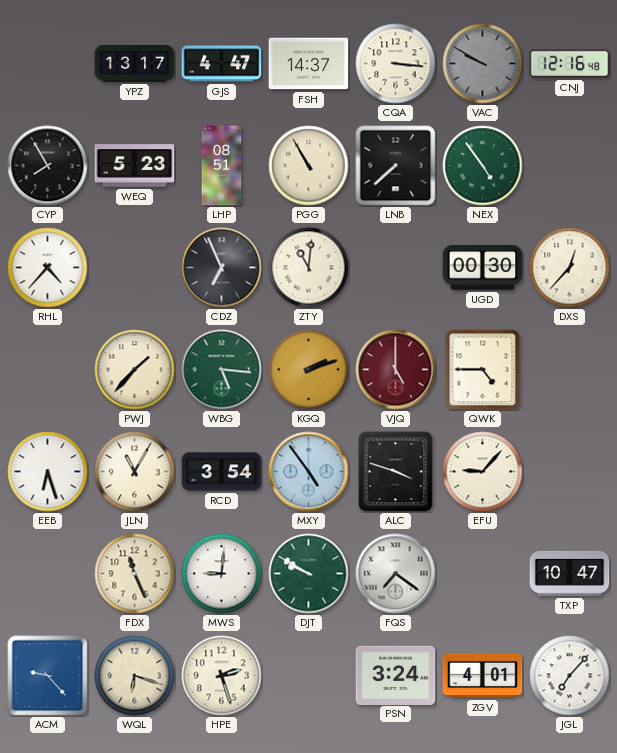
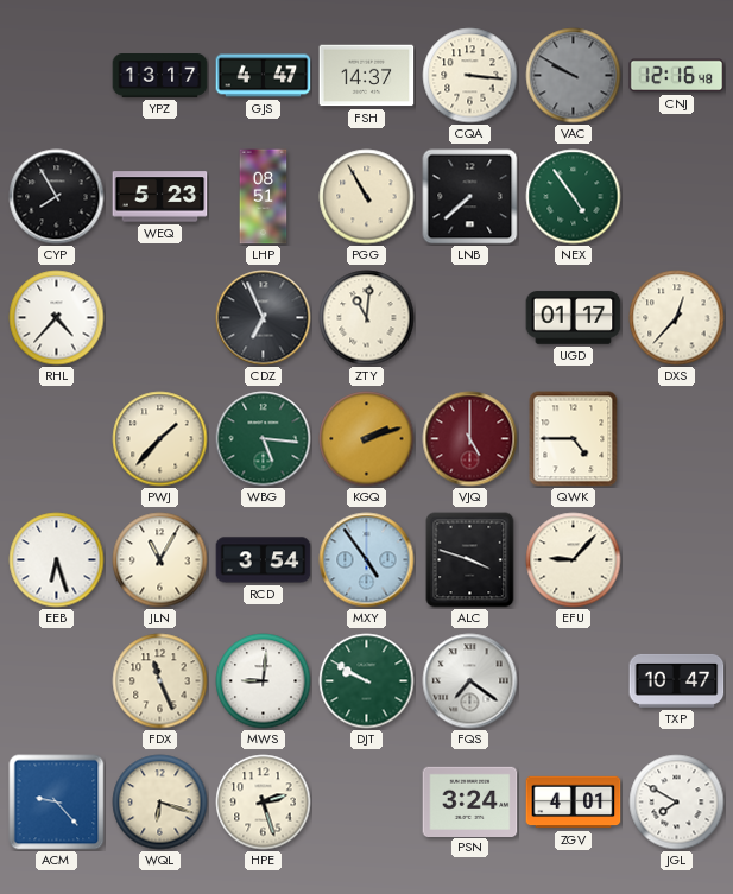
UGD: 00:30 -> 01:17
JGL: 7:07 -> 7:50
